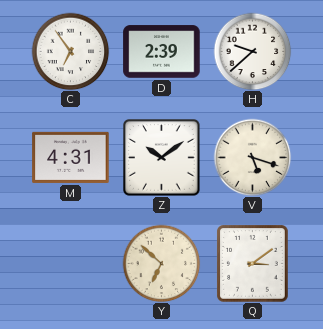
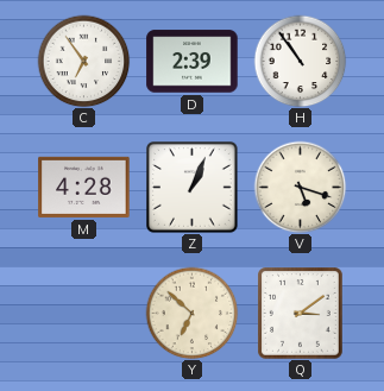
H: 9:38 -> 10:54
M: 4:31 -> 4:28
Z: 10:09 -> 1:04
